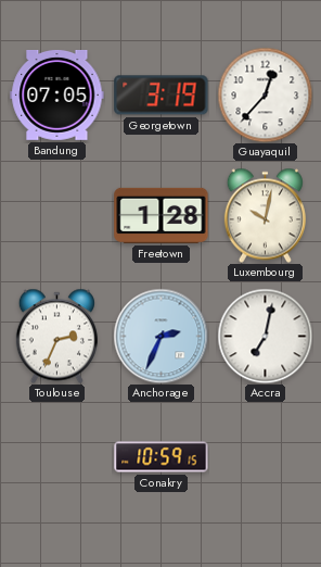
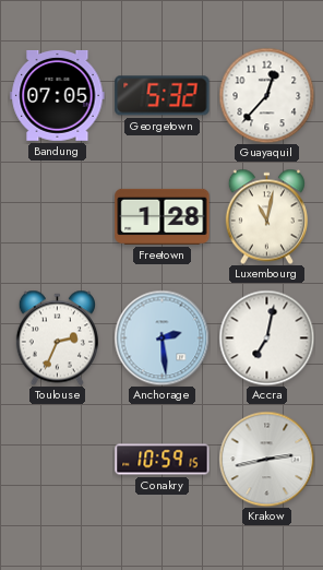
Georgetown: 3:19 -> 5:32
Luxembourg: 10:02 -> 11:02
Anchorage: 2:34 -> 2:29
Krakow: none -> 2:43
